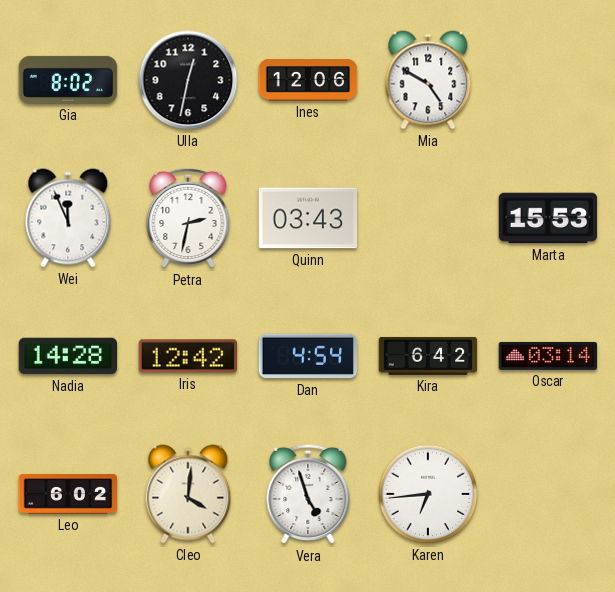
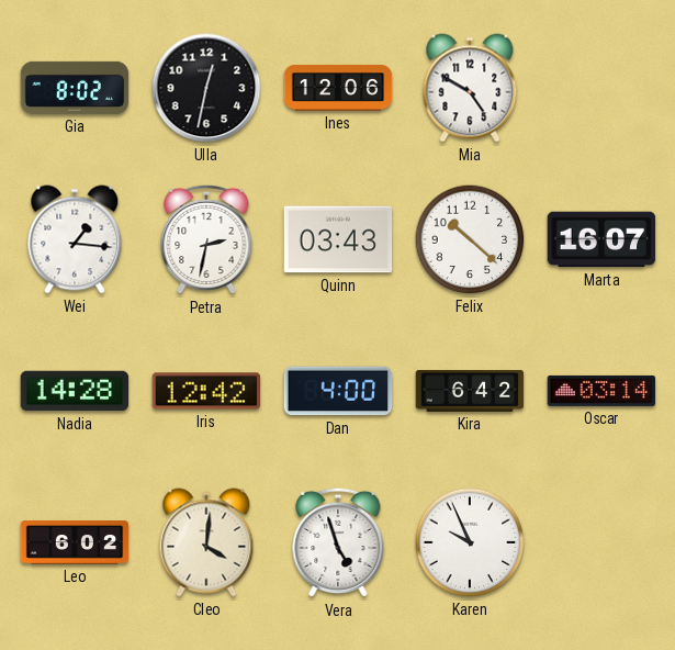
Wei: 11:56 -> 1:16
Felix: none -> 10:22
Marta: 15:53 -> 16:07
Dan: 4:54 -> 4:00
Karen: 6:44 -> 9:56
